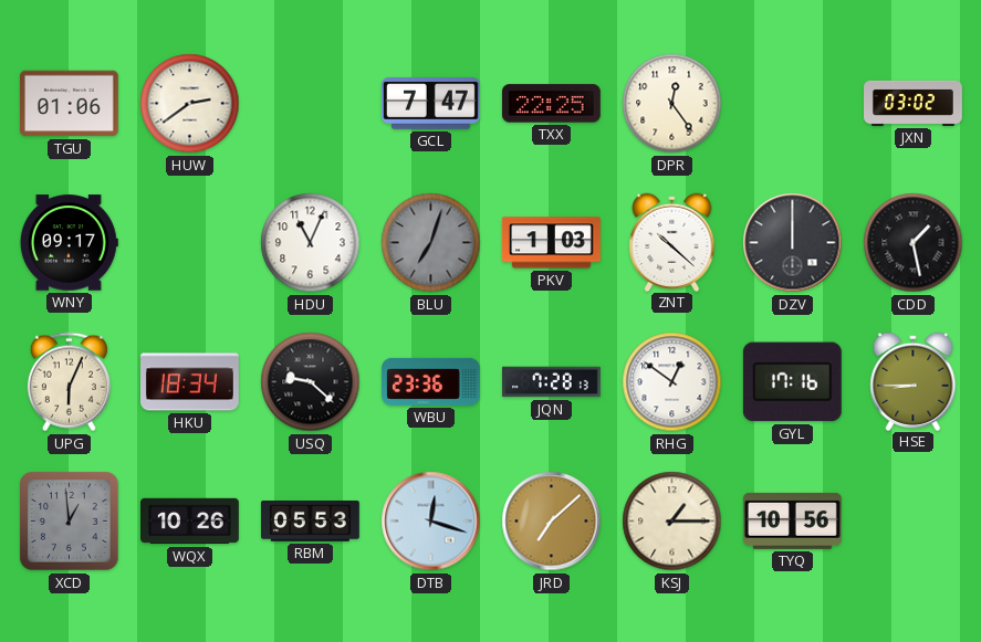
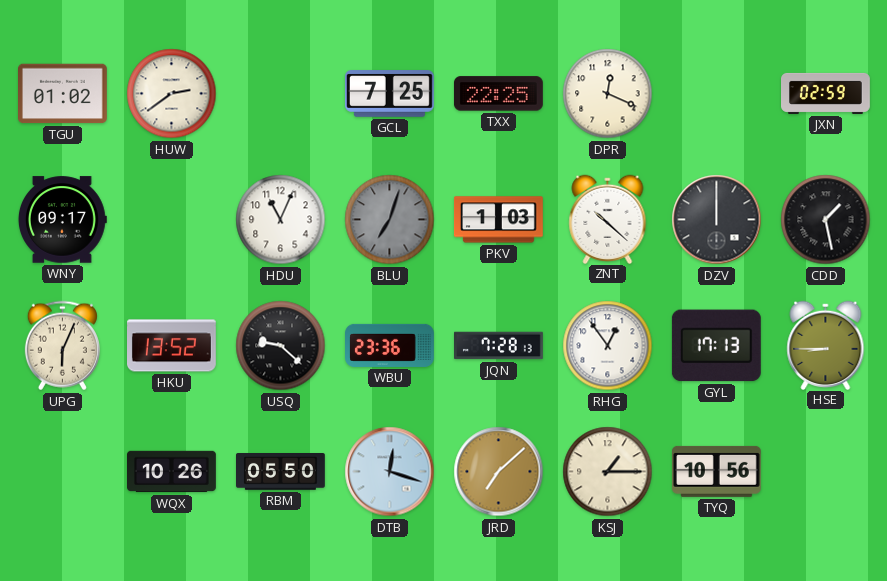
TGU: 01:06 -> 01:02
GCL: 7:47 -> 7:25
DPR: 12:24 -> 12:19
JXN: 03:02 -> 02:59
HKU: 18:34 -> 13:52
RHG: 12:51 -> 12:54
GYL: 17:16 -> 17:13
XCD: 12:59 -> none
RBM: 05:53 -> 05:50
